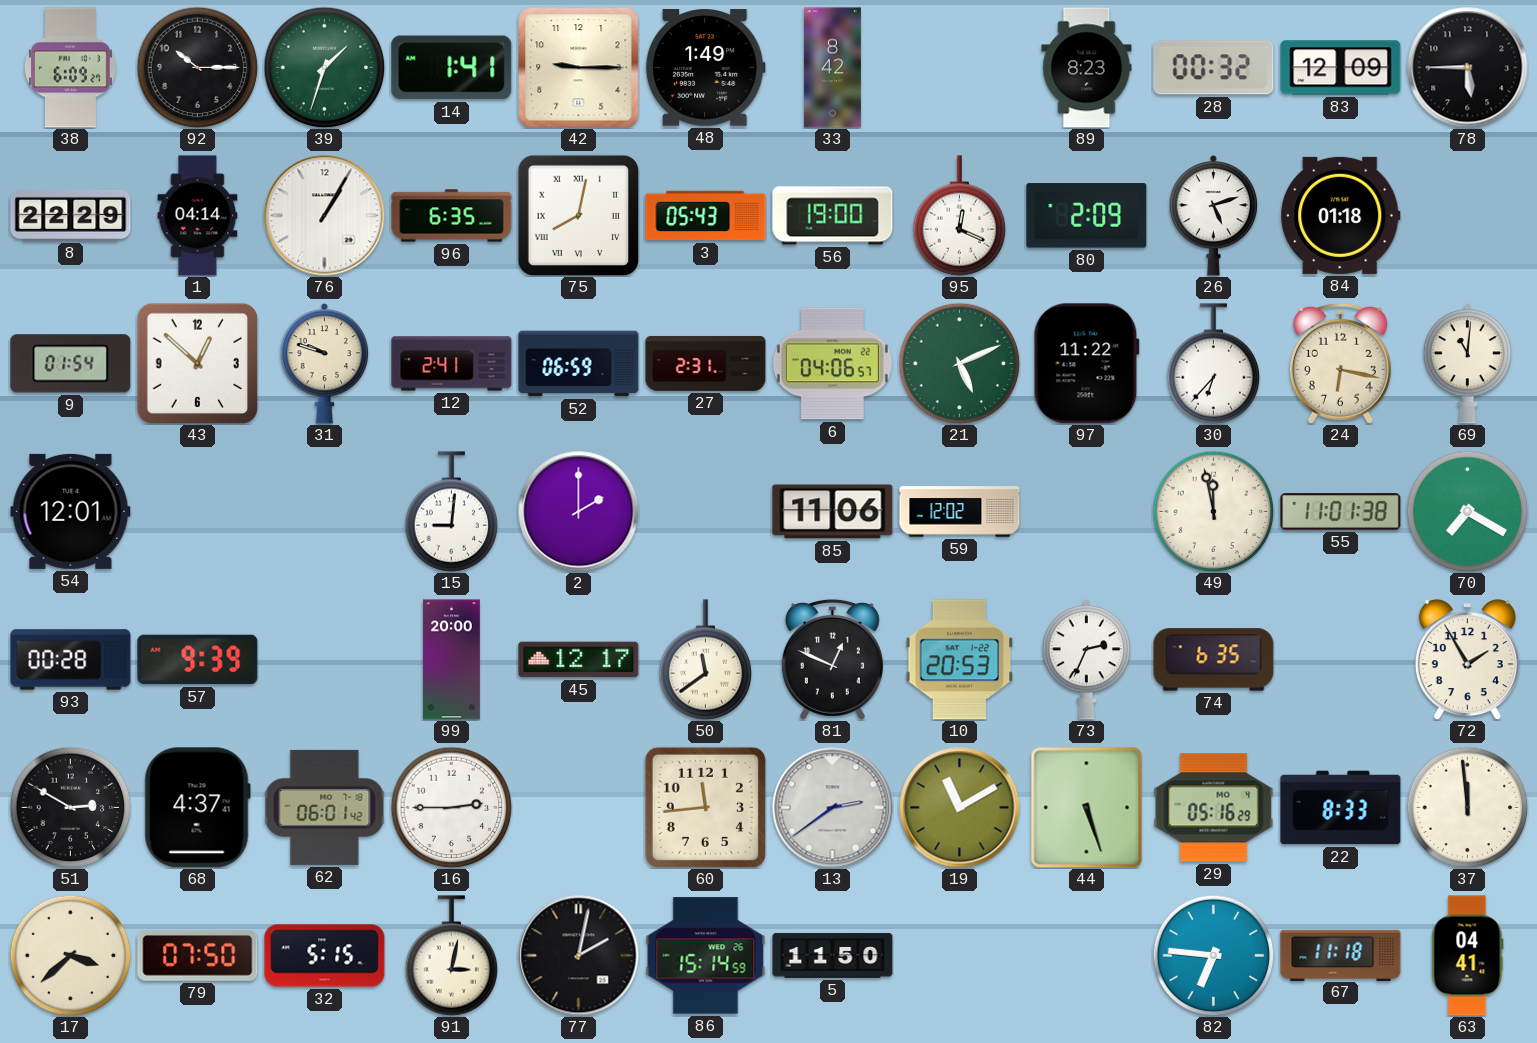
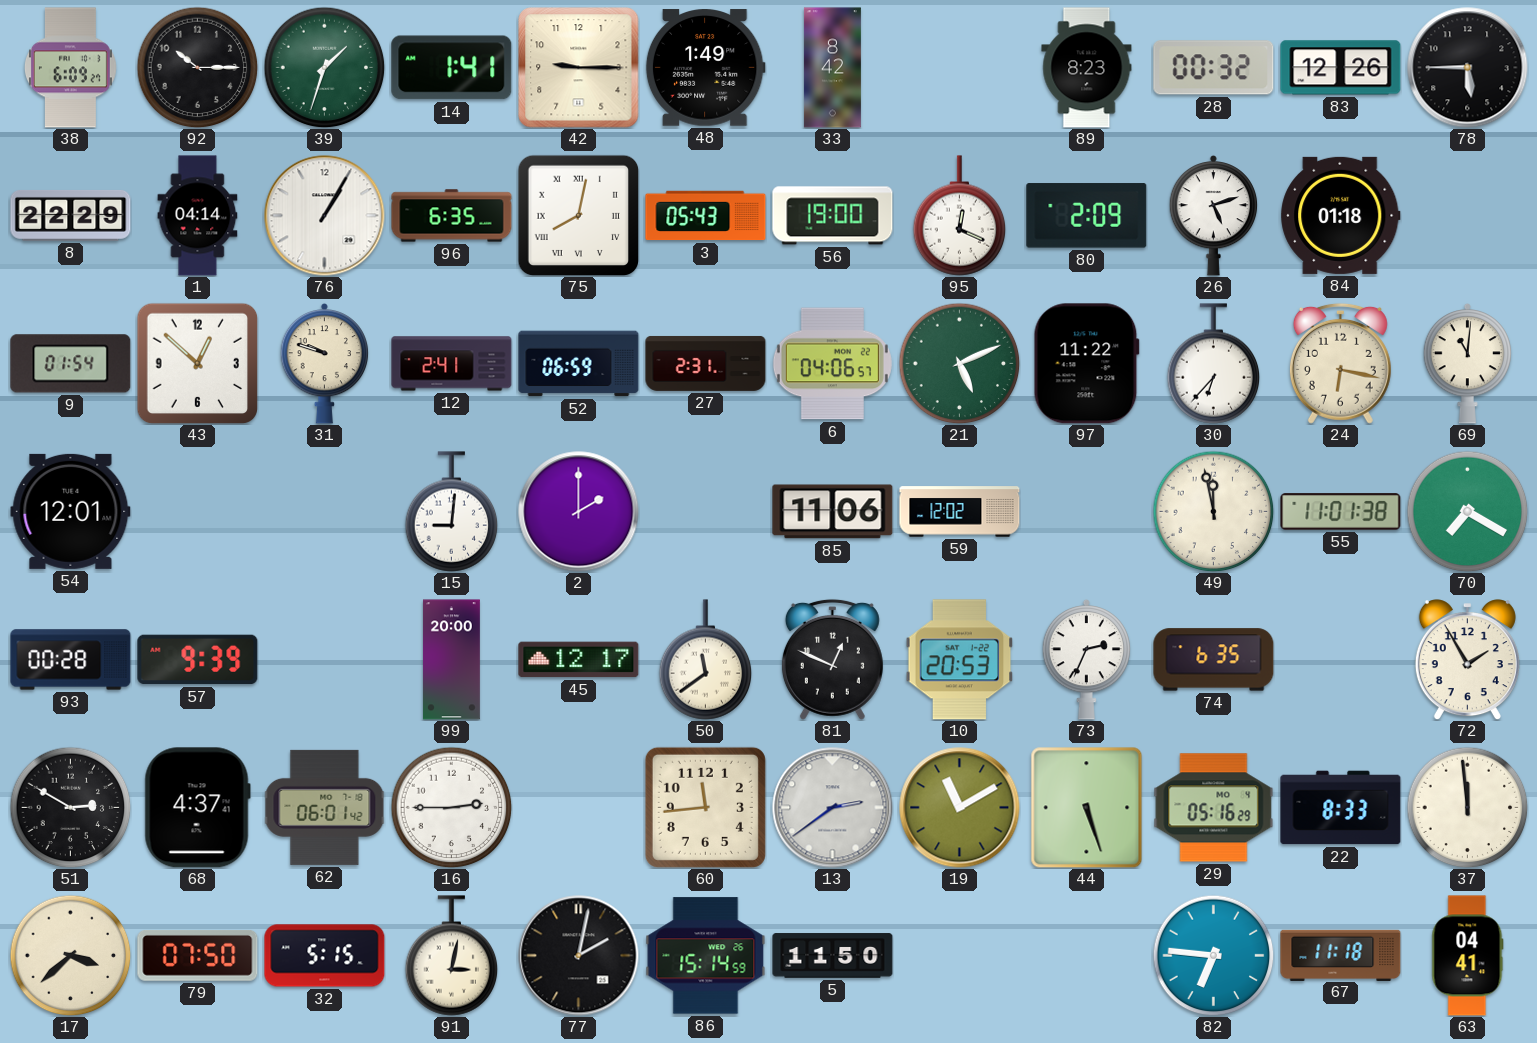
83: 12:09 -> 12:26
